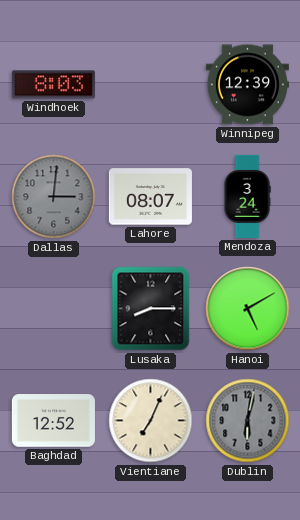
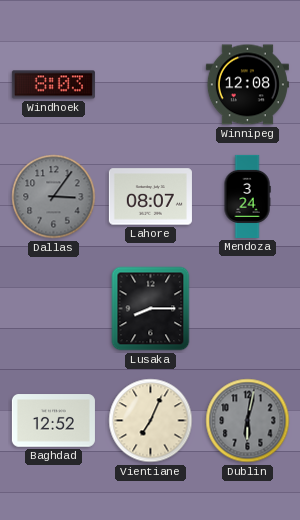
Winnipeg: 12:39 -> 12:08
Dallas: 3:01 -> 3:06
Hanoi: 5:10 -> none
